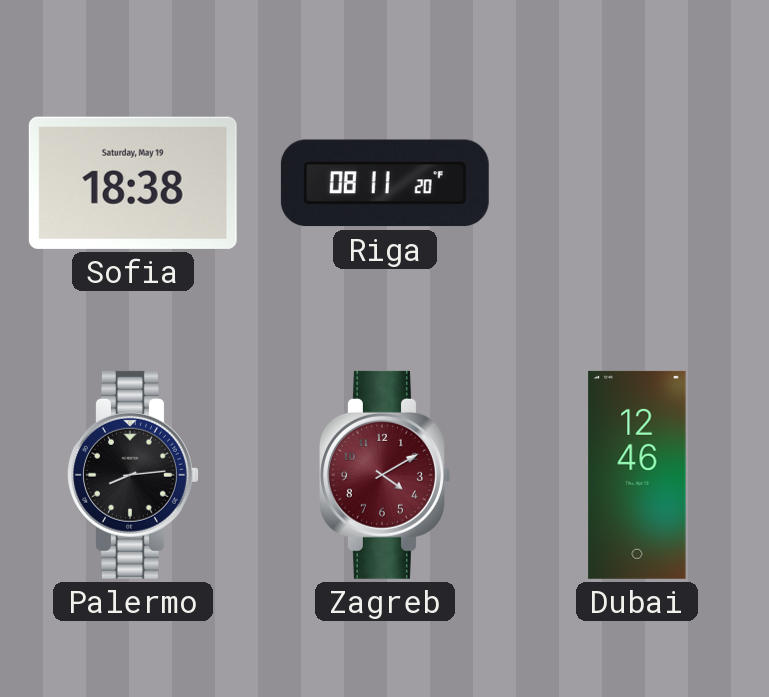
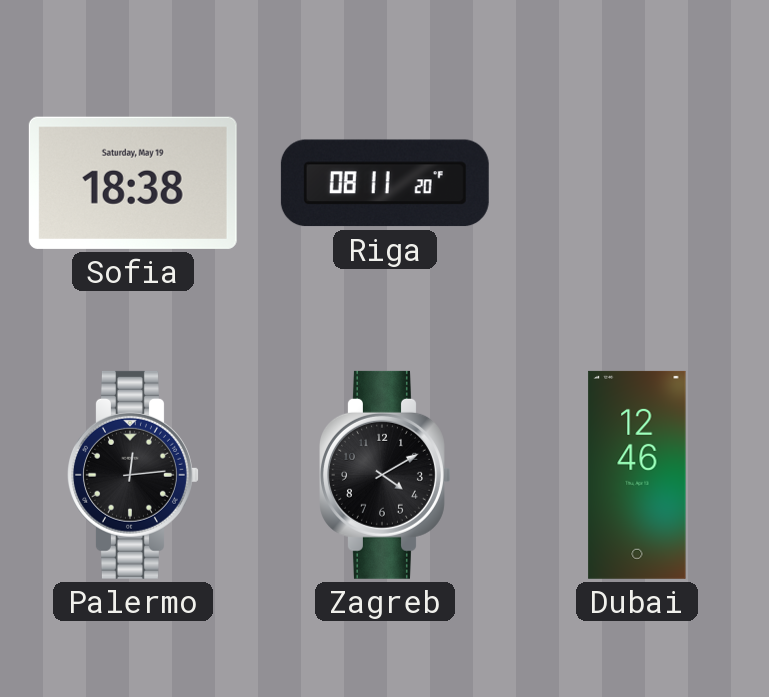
Palermo: 8:14 -> 12:14
Zagreb dial: burgundy -> black
